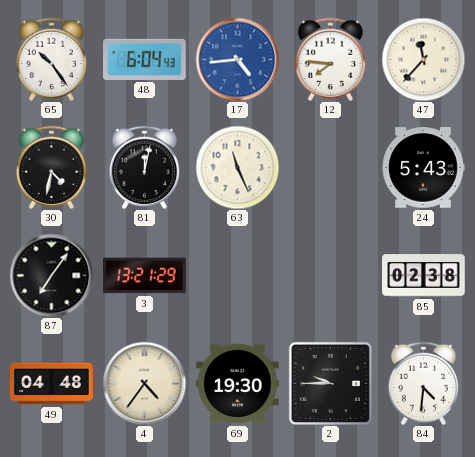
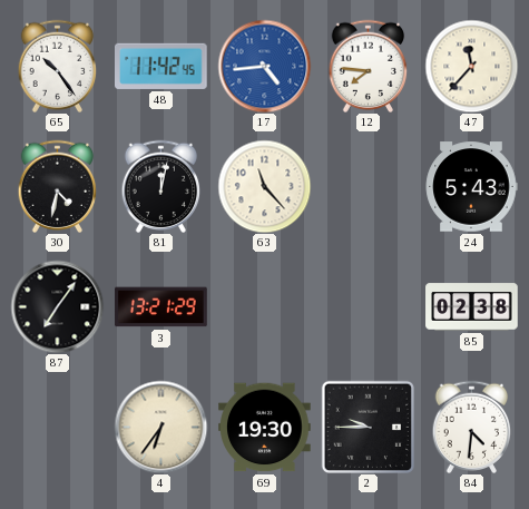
48: 6:04 -> 11:42
63: 11:26 -> 11:23
49: 04:48 -> none
4: 4:36 -> 6:36
